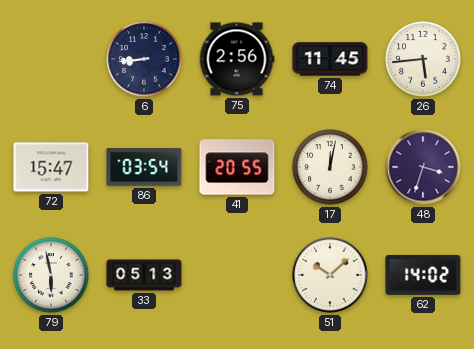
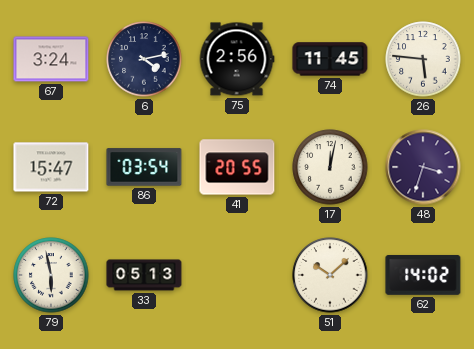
67: none -> 3:24
6: 8:44 -> 4:13
26: 5:44 -> 5:46
